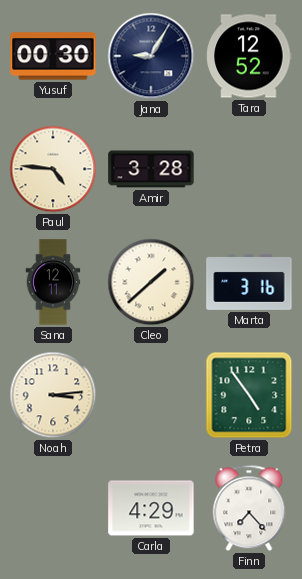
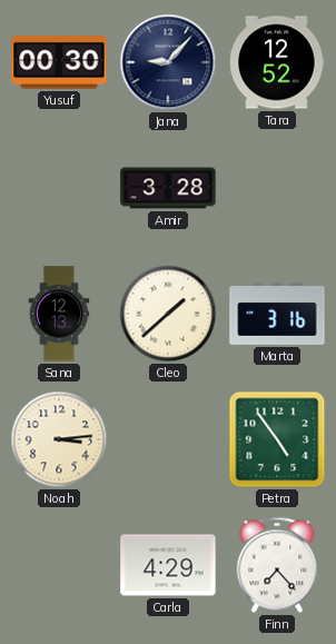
Jana: 9:05 -> 9:07
Paul: 4:46 -> none
Sana: 12:11 -> 12:13
